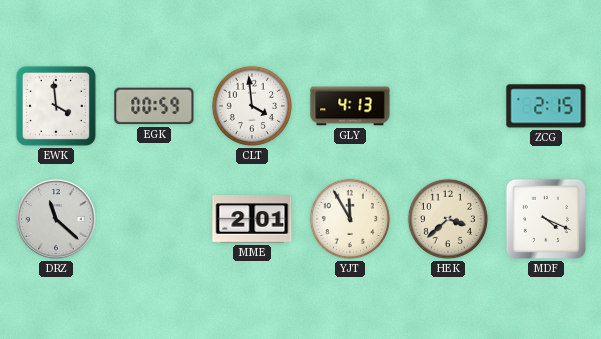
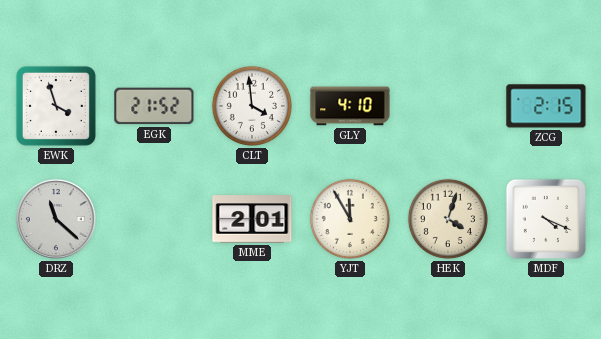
EWK: 3:59 -> 3:57
EGK: 00:59 -> 21:52
GLY: 4:13 -> 4:10
HEK: 3:38 -> 4:03
